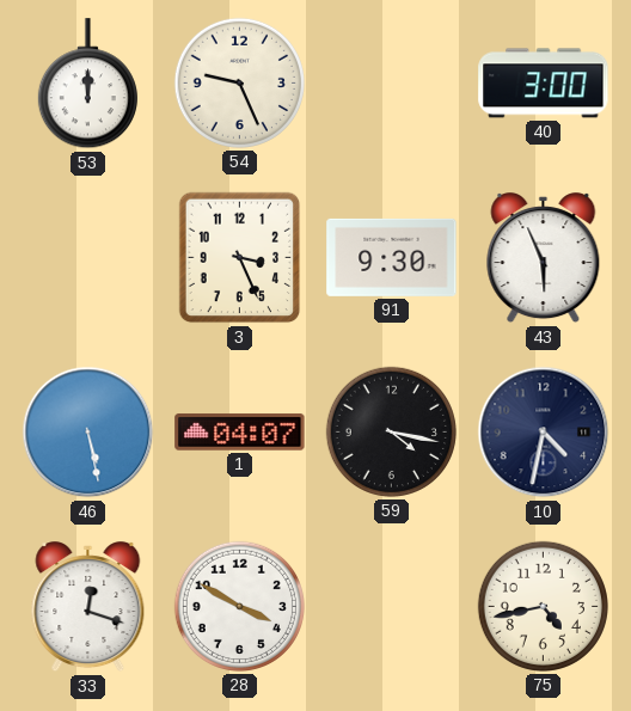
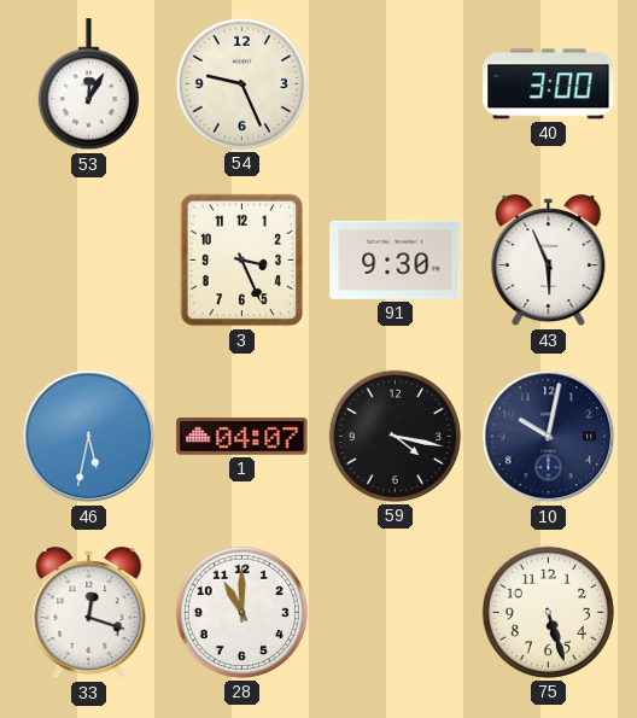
53: 12:00 -> 12:05
46: 5:28 -> 5:32
10: 4:32 -> 10:02
28: 3:50 -> 11:00
75: 4:43 -> 5:27
